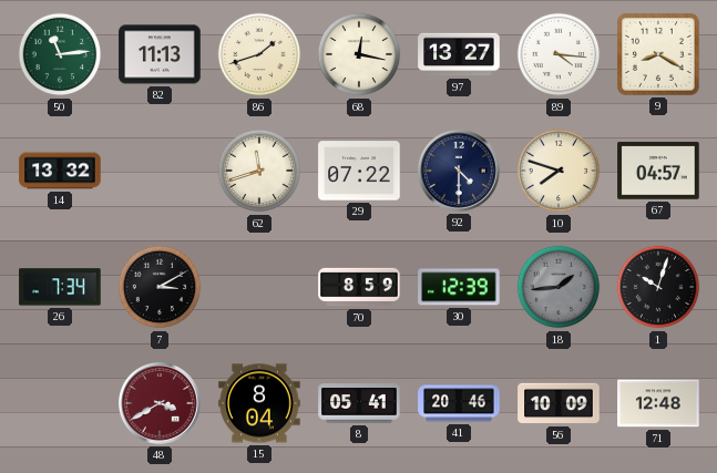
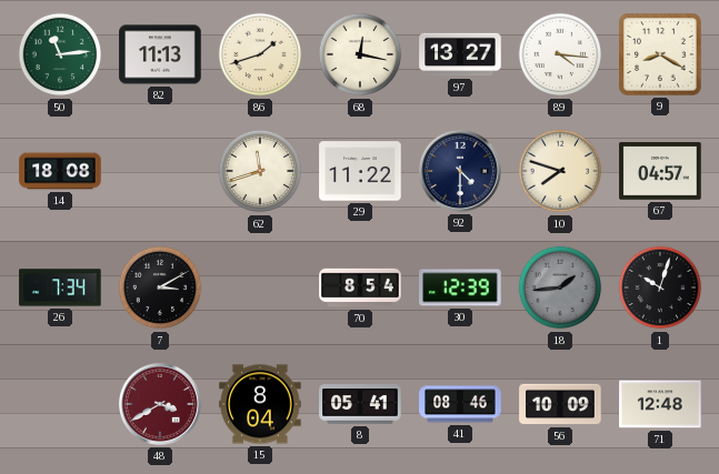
14: 13:32 -> 18:08
29: 07:22 -> 11:22
70: 8:59 -> 8:54
41: 20:46 -> 08:46
